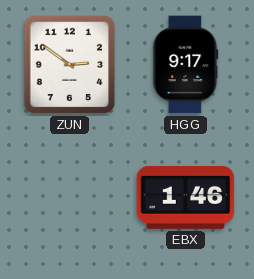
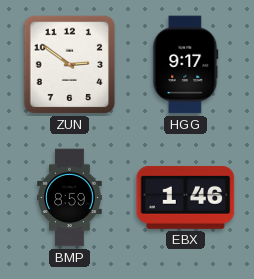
BMP: none -> 8:59
